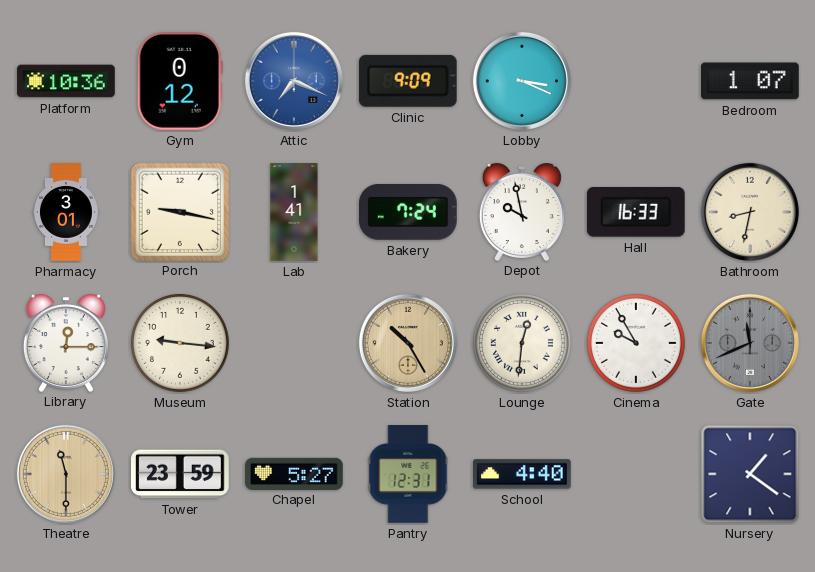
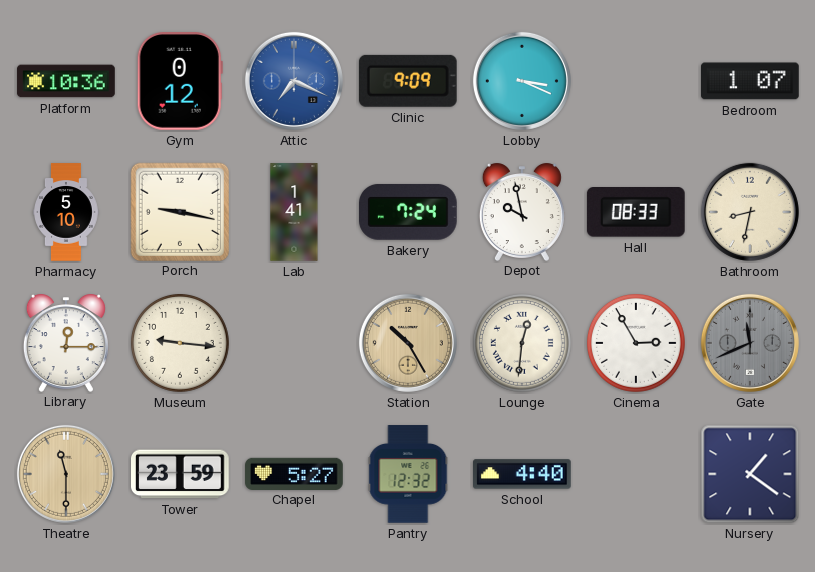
Pharmacy: 3:01 -> 5:10
Hall: 16:33 -> 08:33
Cinema: 9:55 -> 2:55
Pantry: 12:31 -> 12:32
